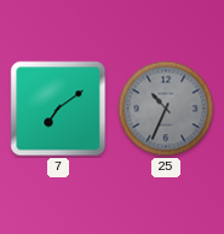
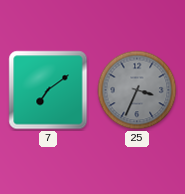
25: 10:34 -> 3:34
